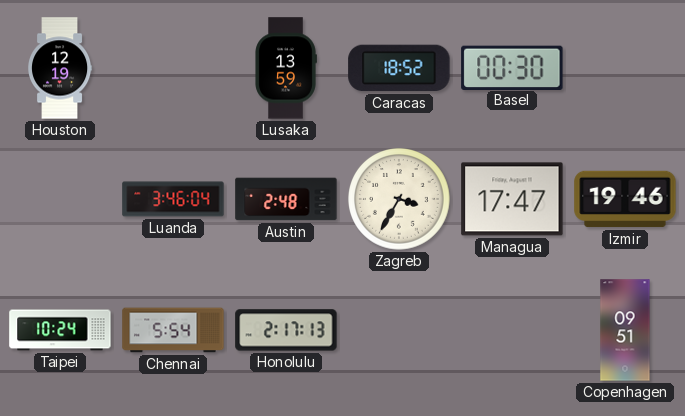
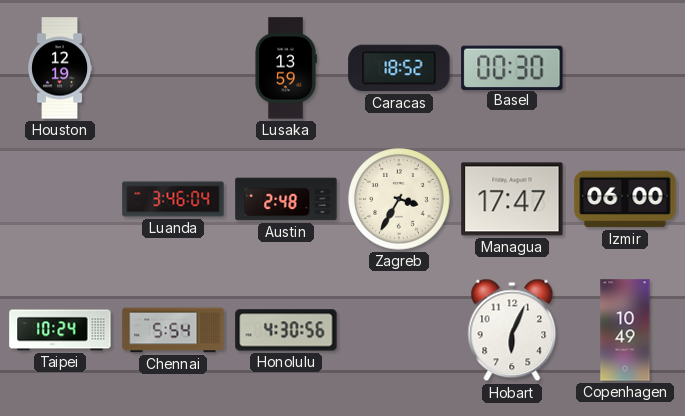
Izmir: 19:46 -> 06:00
Honolulu: 2:17 -> 4:30
Hobart: none -> 6:04
Copenhagen: 09:51 -> 10:49
